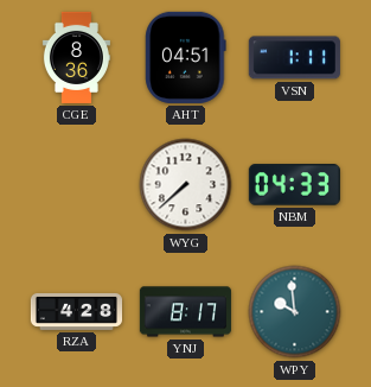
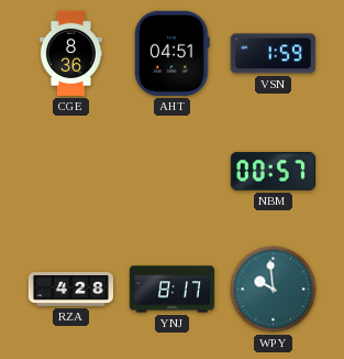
VSN: 1:11 -> 1:59
WYG: 7:38 -> none
NBM: 04:33 -> 00:57
